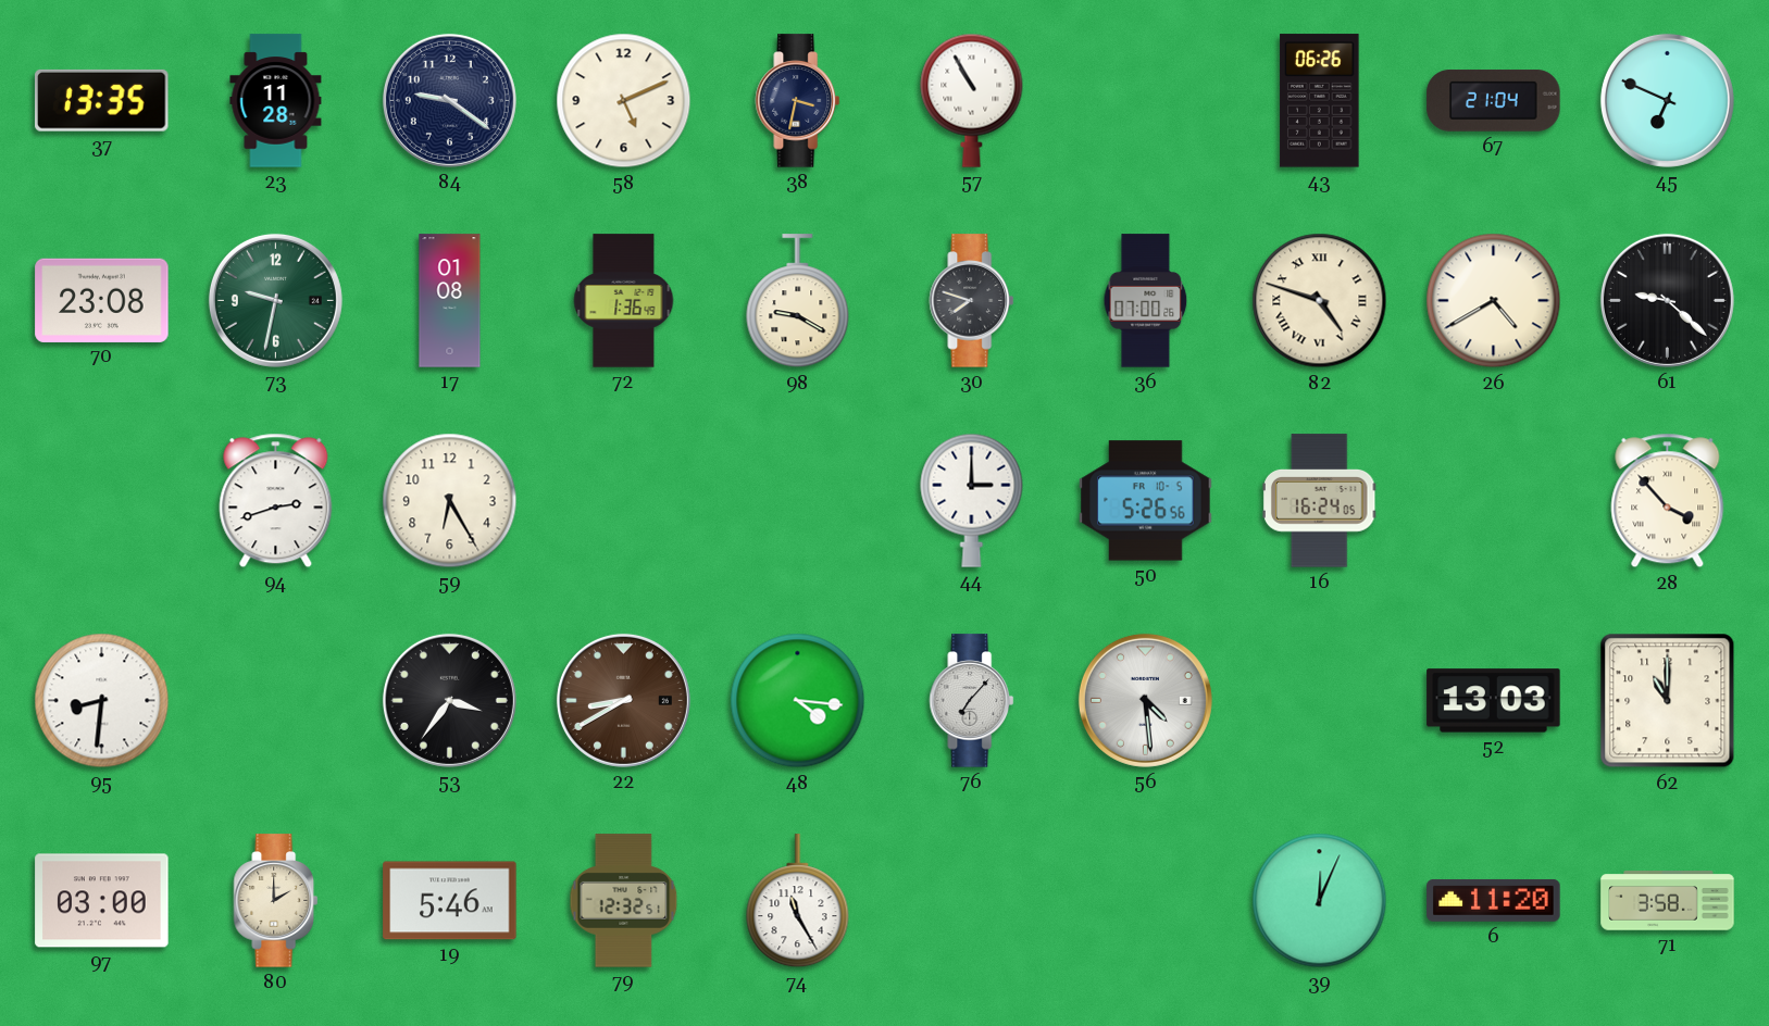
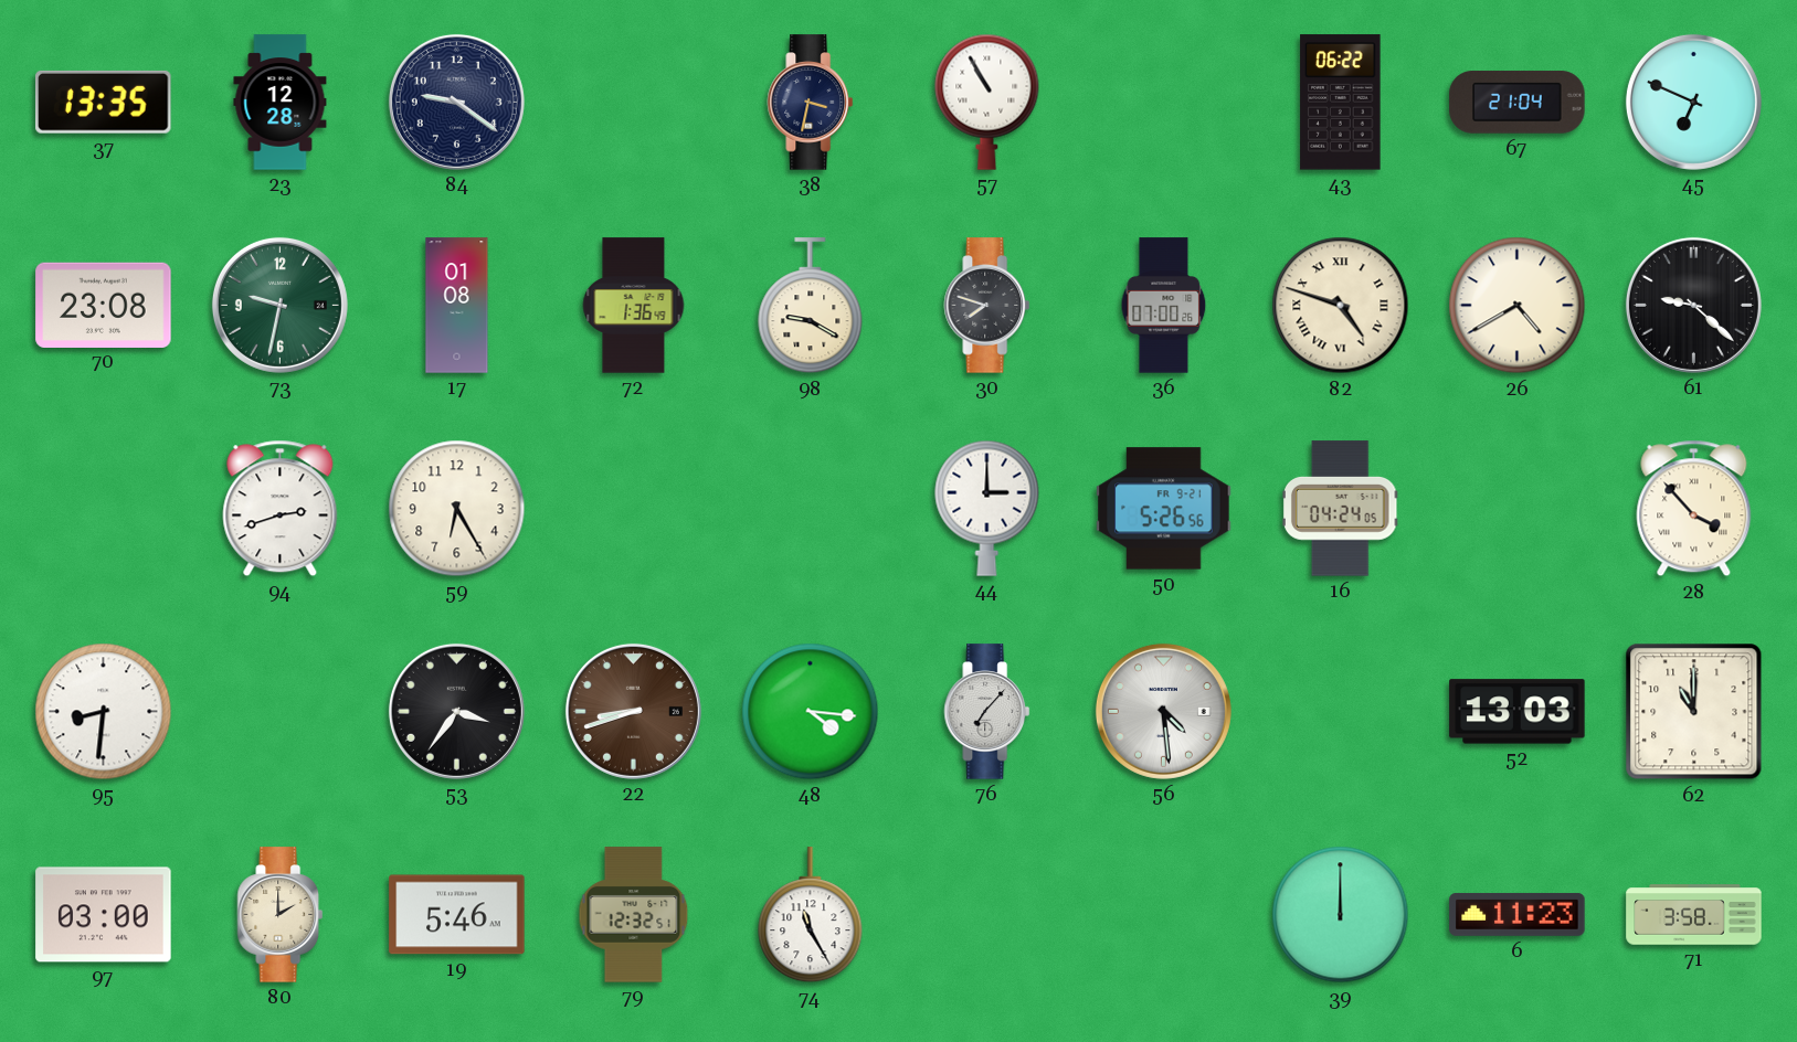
23: 11:28 -> 12:28
58: 5:11 -> none
43: 06:26 -> 06:22
50 date: FR 10-5 -> FR 9-21
16: 16:24 -> 04:24
22: 8:40 -> 8:42
39: 12:04 -> 12:00
6: 11:20 -> 11:23
